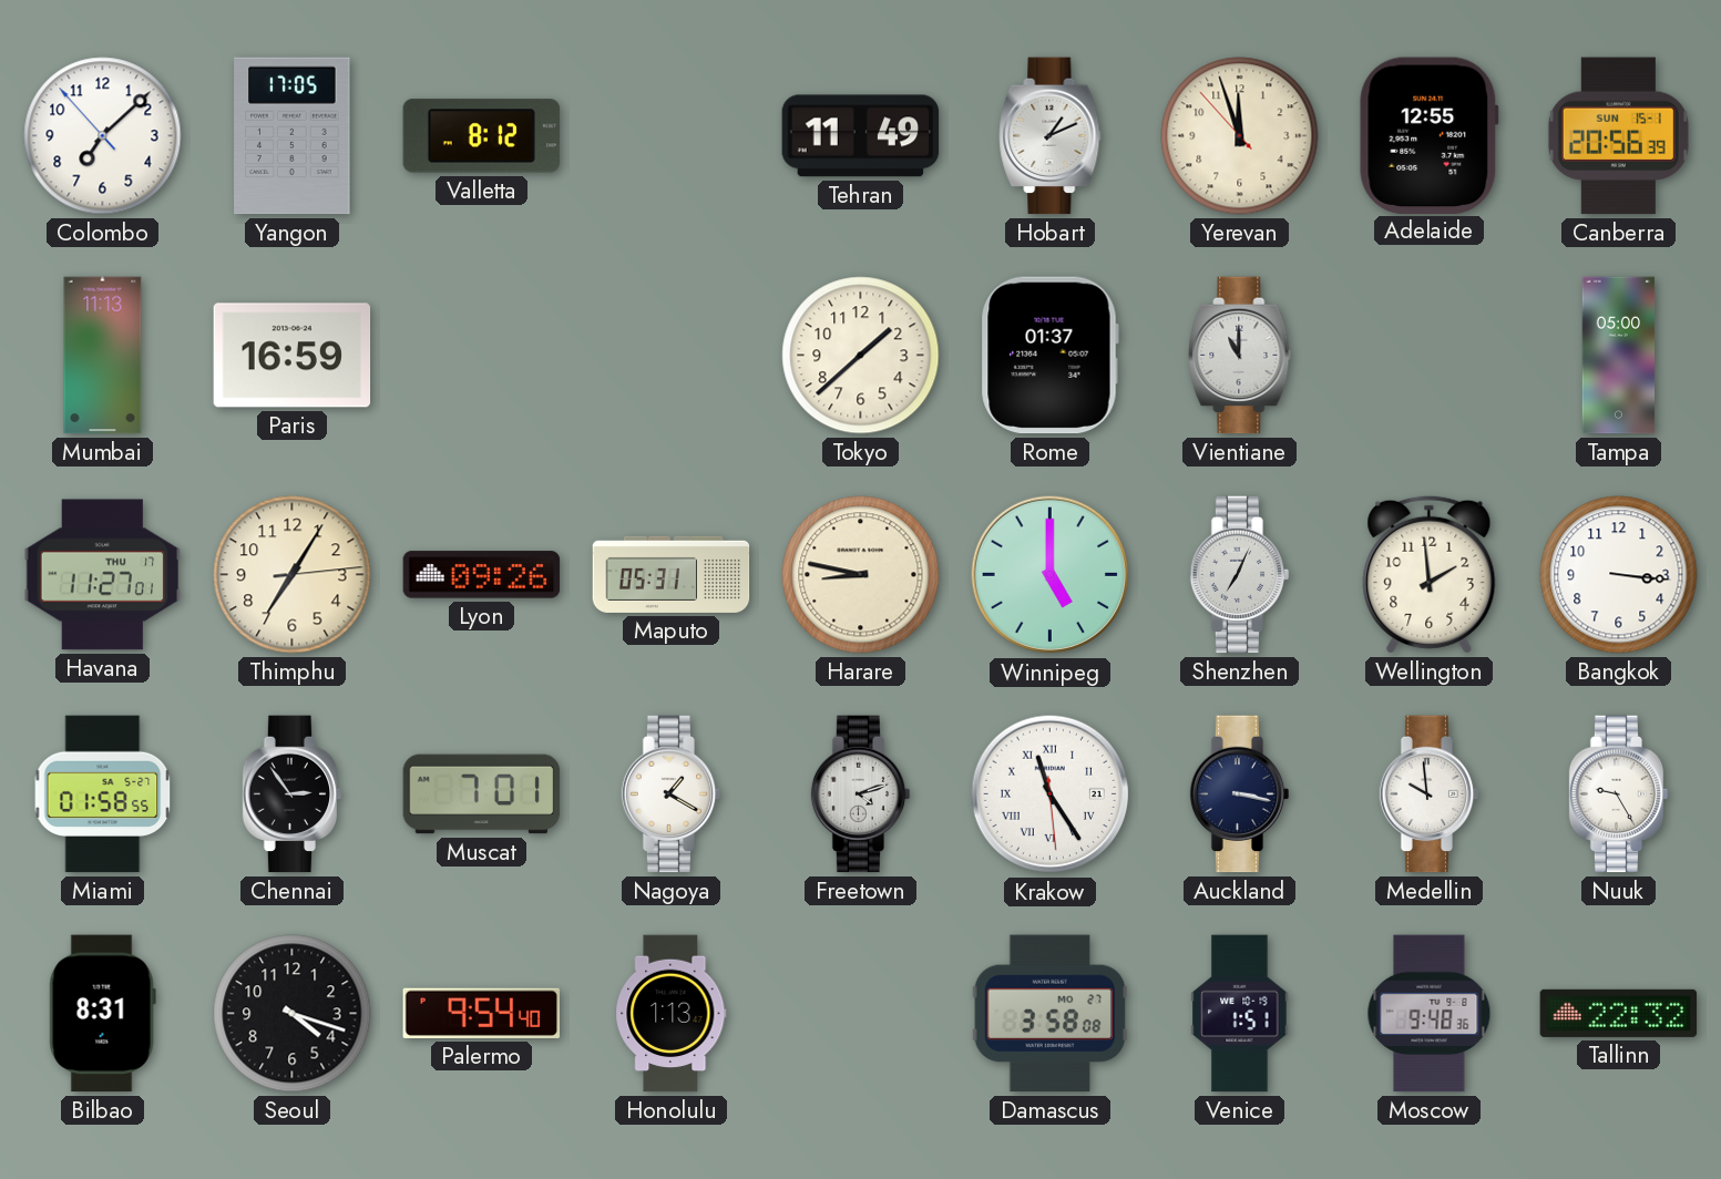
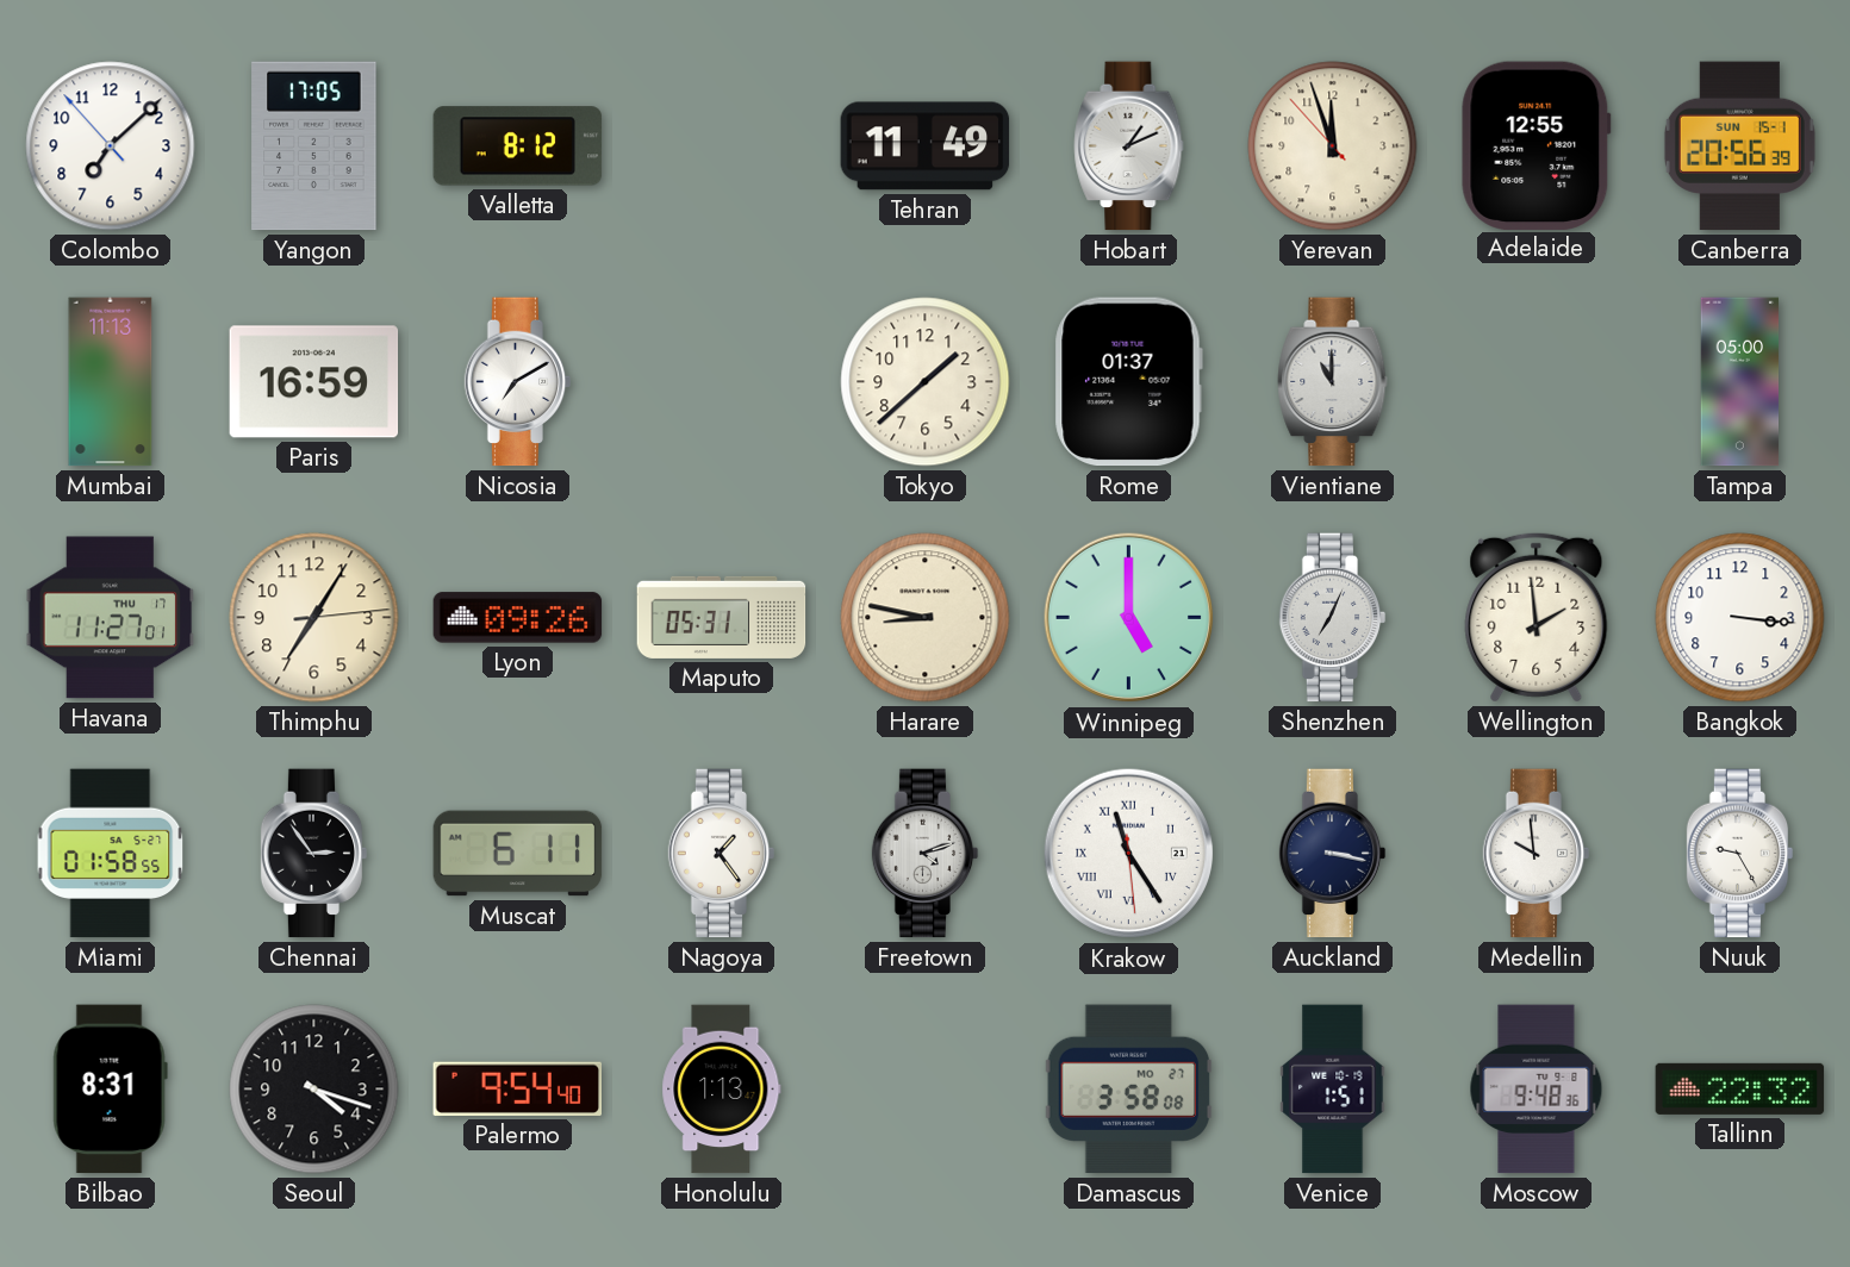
Nicosia: none -> 7:10
Muscat: 7:01 -> 6:11
Nagoya: 1:20 -> 1:24
